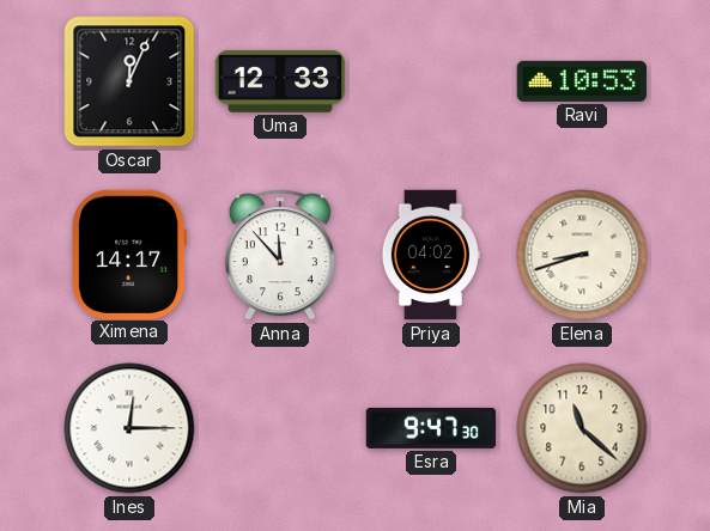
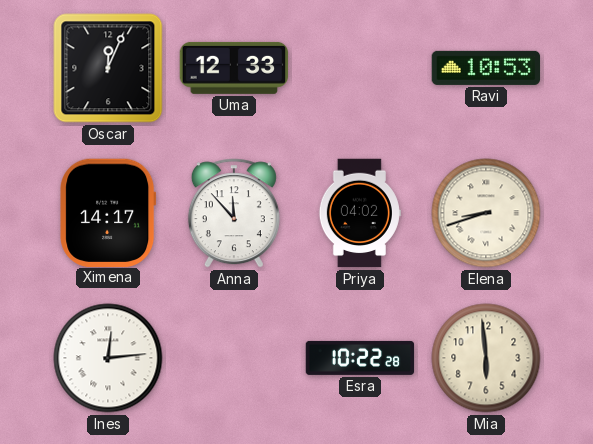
Ines: 12:15 -> 12:14
Esra: 9:47 -> 10:22
Mia: 11:22 -> 5:59
